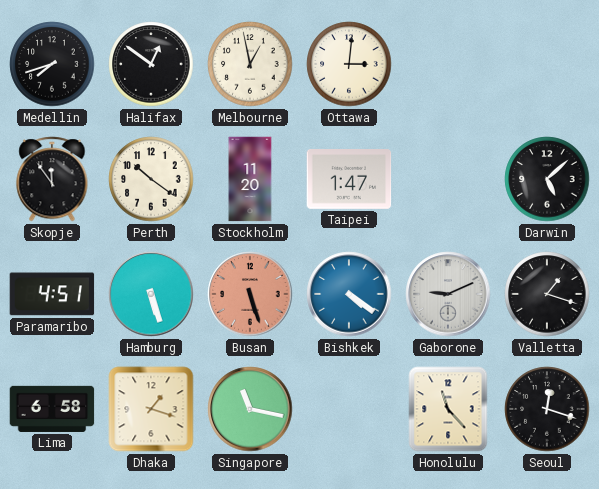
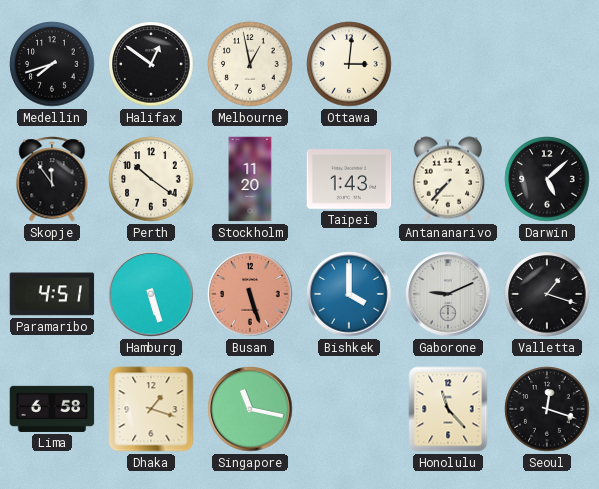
Taipei: 1:47 -> 1:43
Antananarivo: none -> 7:37
Bishkek: 4:21 -> 4:00
